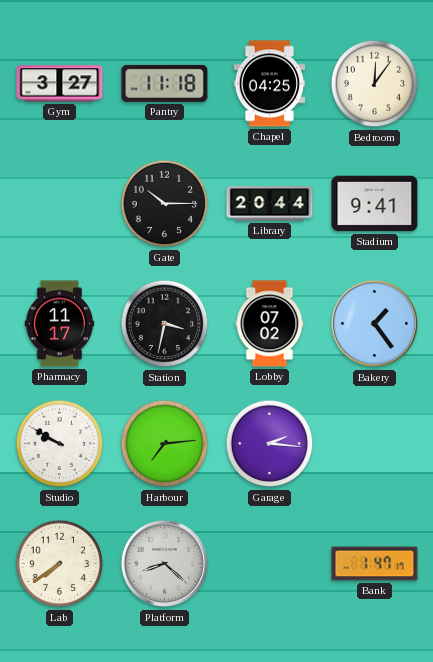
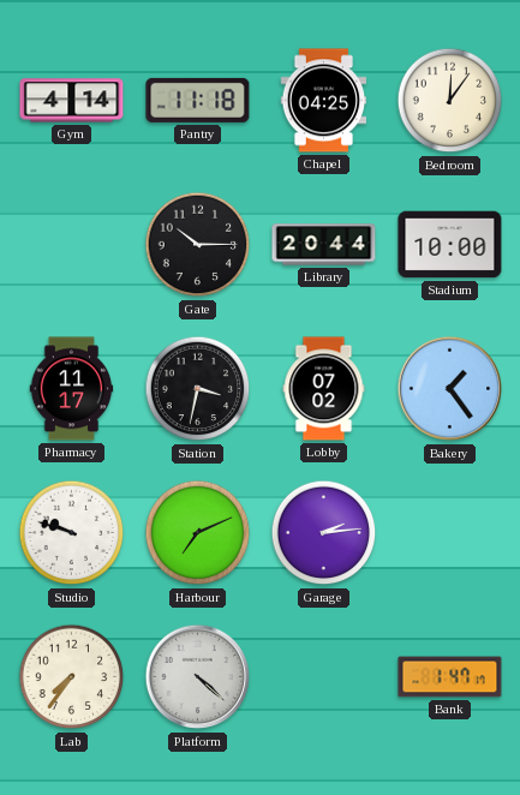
Gym: 3:27 -> 4:14
Stadium: 9:41 -> 10:00
Studio: 9:50 -> 9:48
Harbour: 7:14 -> 7:11
Garage: 2:16 -> 2:14
Lab: 7:39 -> 7:36
Platform: 8:22 -> 4:22
